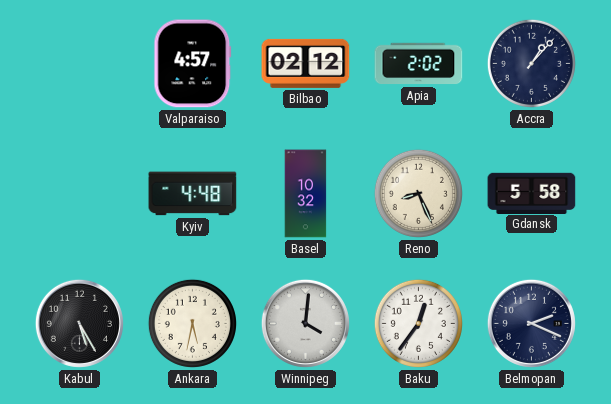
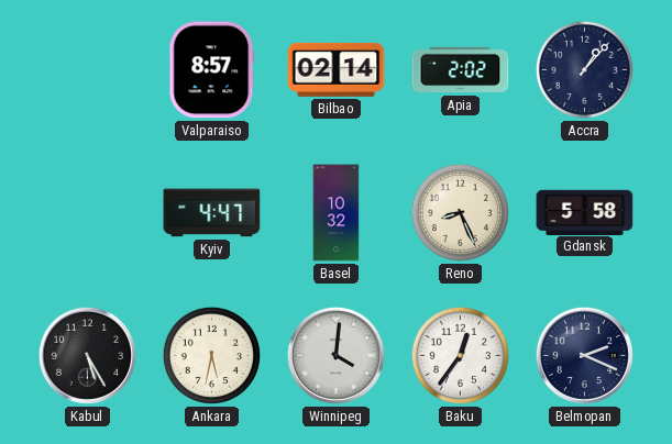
Valparaiso: 4:57 -> 8:57
Bilbao: 02:12 -> 02:14
Kyiv: 4:48 -> 4:47
